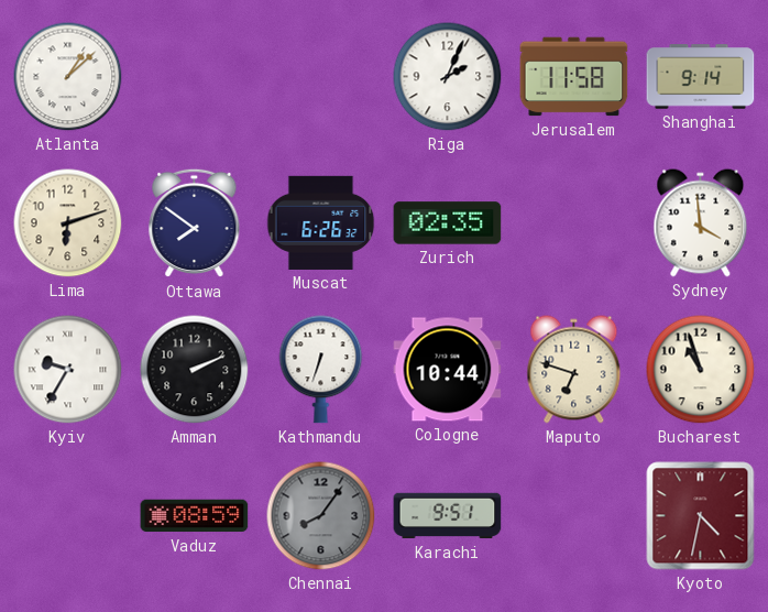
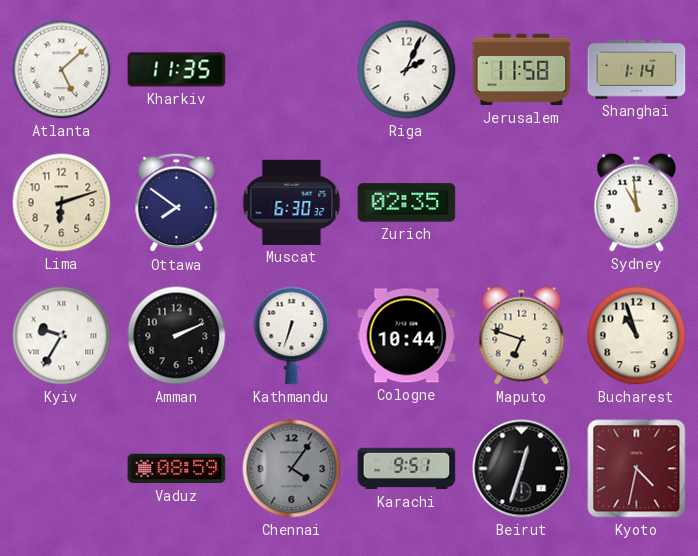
Atlanta: 1:08 -> 5:08
Kharkiv: none -> 11:35
Shanghai: 9:14 -> 1:14
Muscat: 6:26 -> 6:30
Sydney: 3:59 -> 10:59
Chennai: 8:06 -> 4:06
Beirut: none -> 12:33
